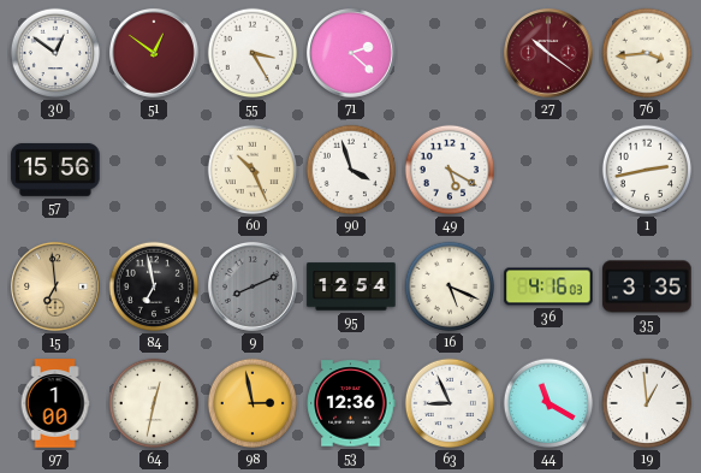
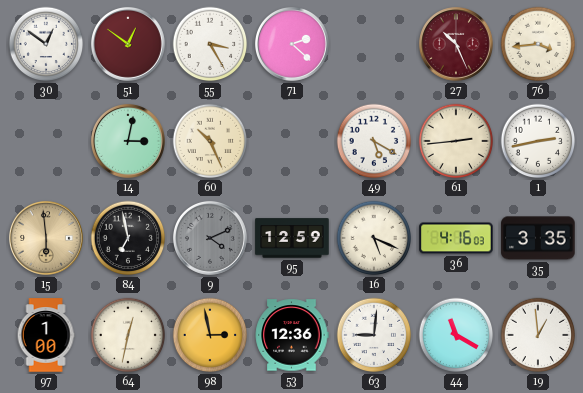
27: 10:21 -> 10:26
57: 15:56 -> none
14: none -> 3:02
90: 3:57 -> none
61: none -> 2:44
15: 6:59 -> 5:59
9: 8:11 -> 4:11
95: 12:54 -> 12:59
63: 8:56 -> 9:01
